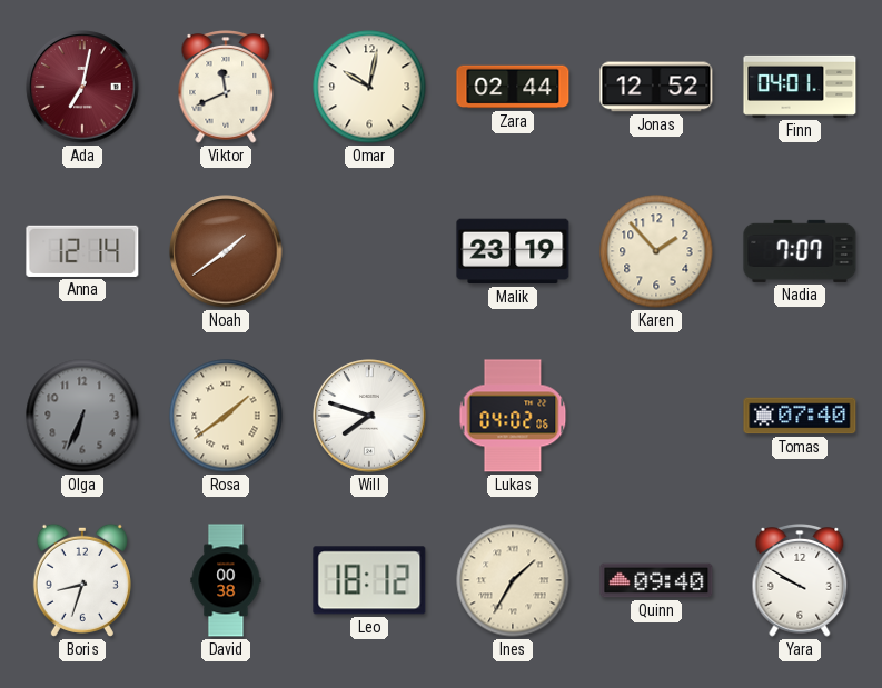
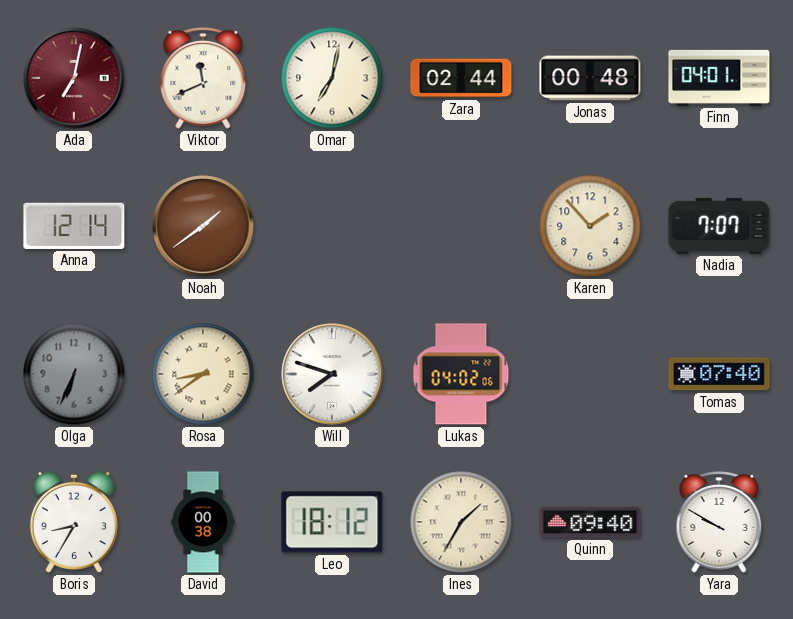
Omar: 10:02 -> 7:02
Jonas: 12:52 -> 00:48
Malik: 23:19 -> none
Rosa: 1:39 -> 8:39
Boris: 8:33 -> 8:35
